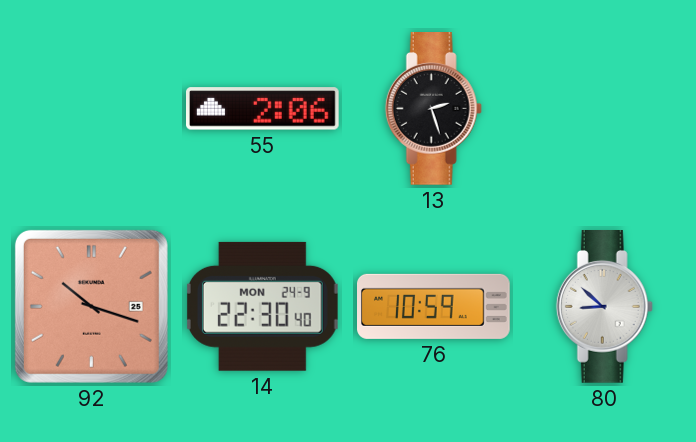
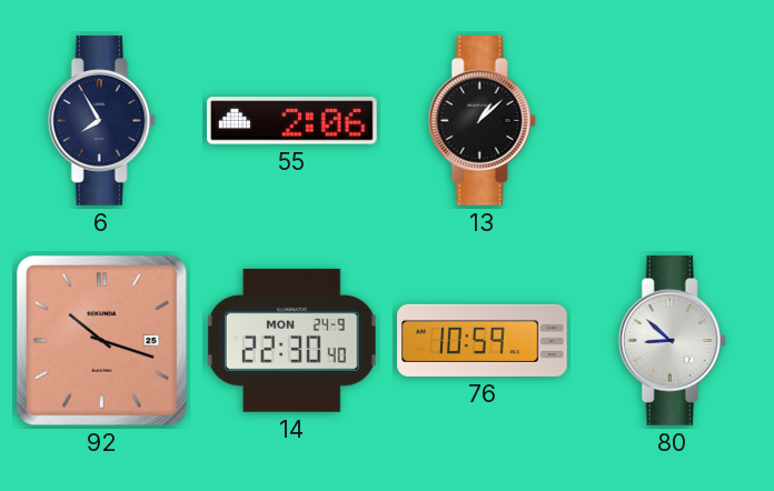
6: none -> 7:55
13: 2:27 -> 1:08
